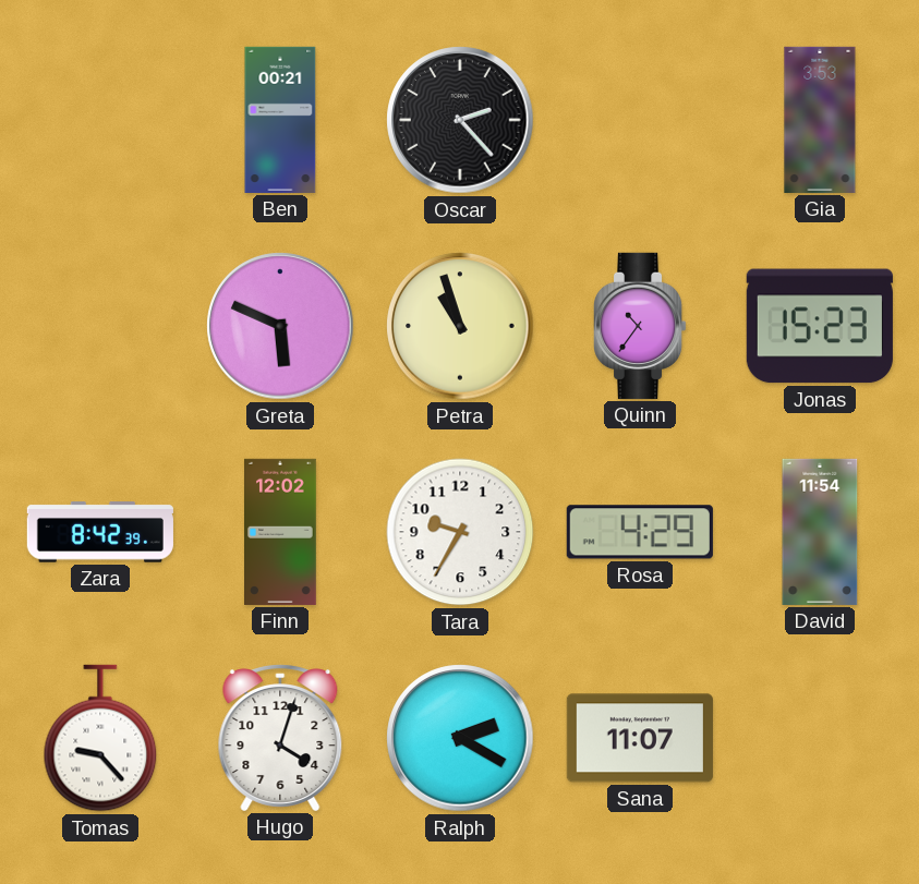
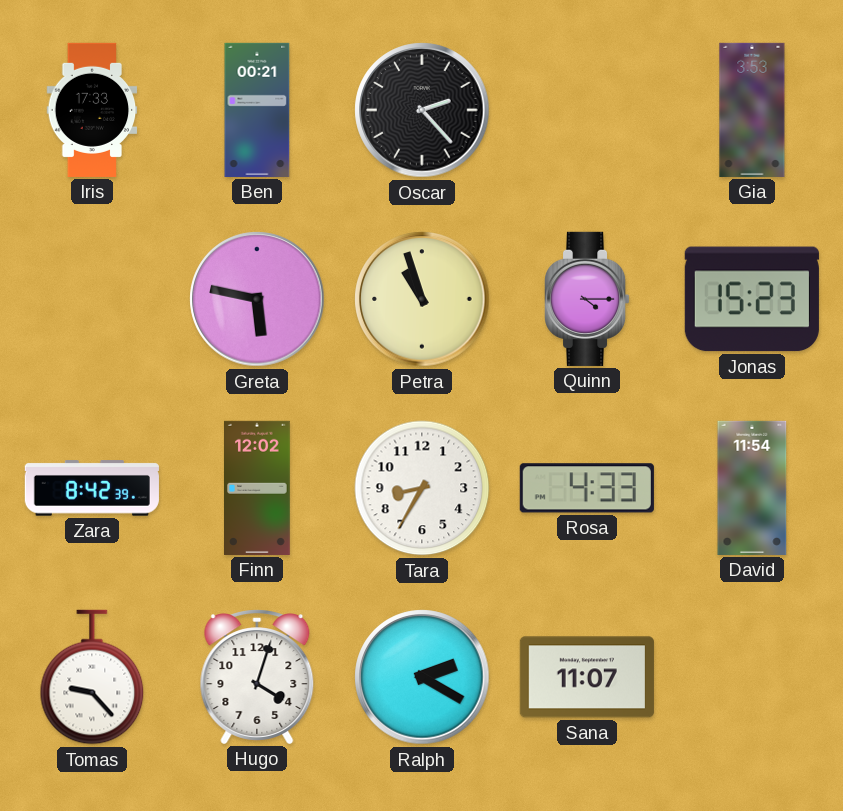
Iris: none -> 17:33
Greta: 5:49 -> 5:47
Quinn: 10:36 -> 4:15
Tara: 9:35 -> 8:35
Rosa: 4:29 -> 4:33
